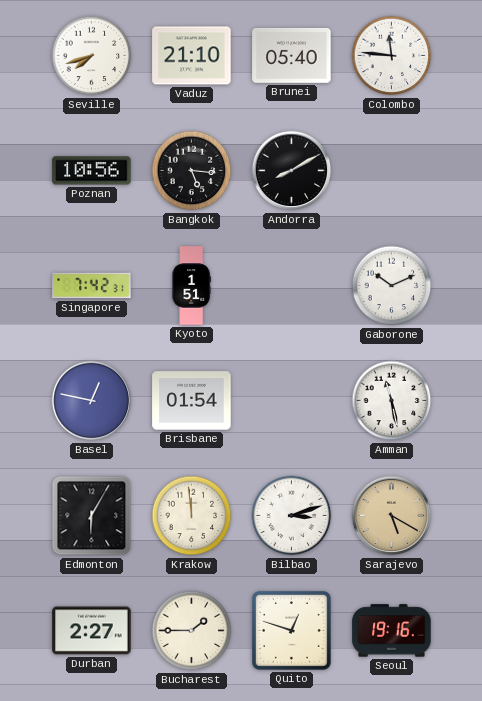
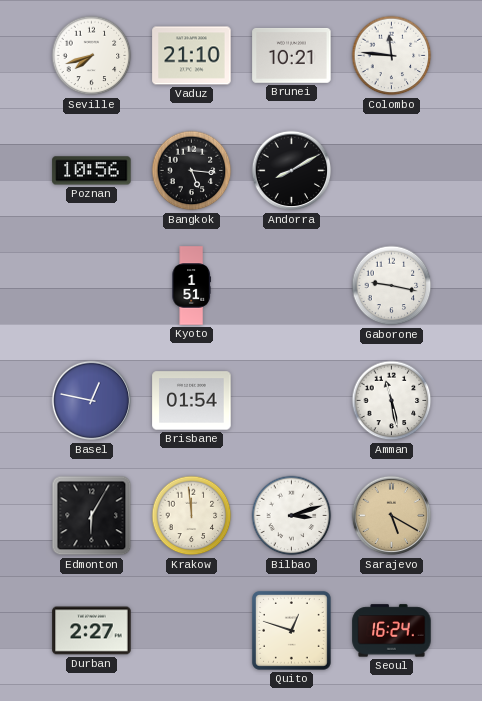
Brunei: 05:40 -> 10:21
Singapore: 7:42 -> none
Gaborone: 10:11 -> 9:17
Bucharest: 1:45 -> none
Seoul: 19:16 -> 16:24
